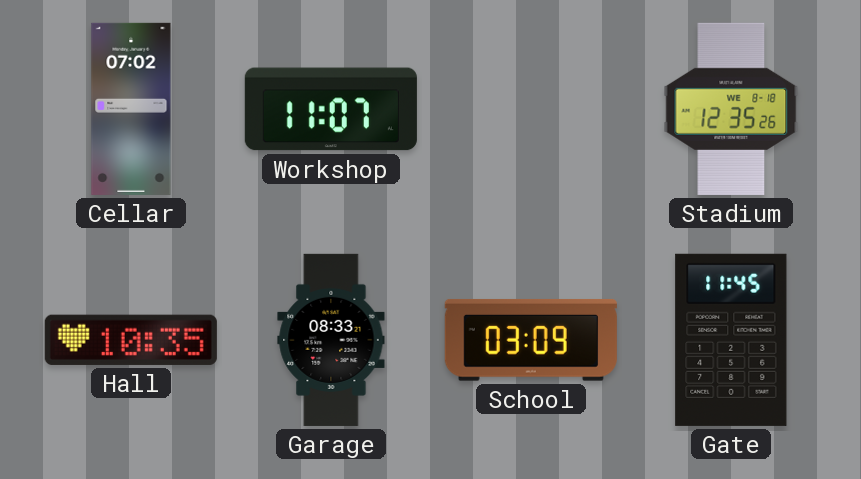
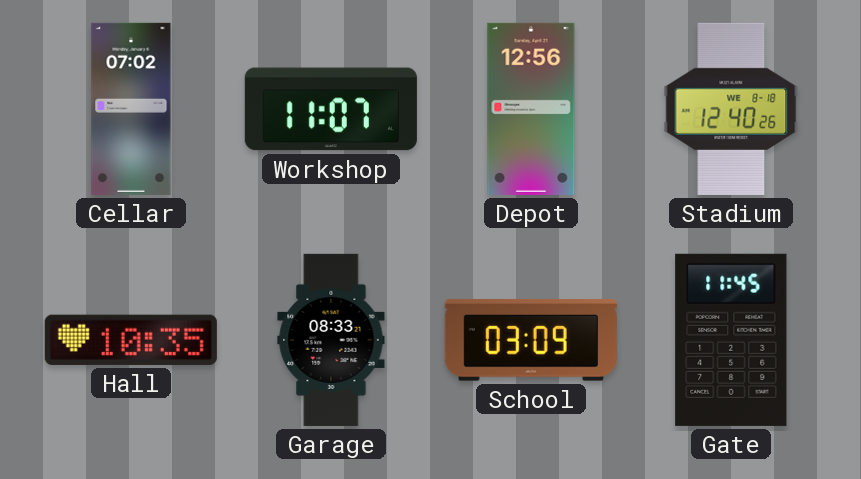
Depot: none -> 12:56
Stadium: 12:35 -> 12:40
